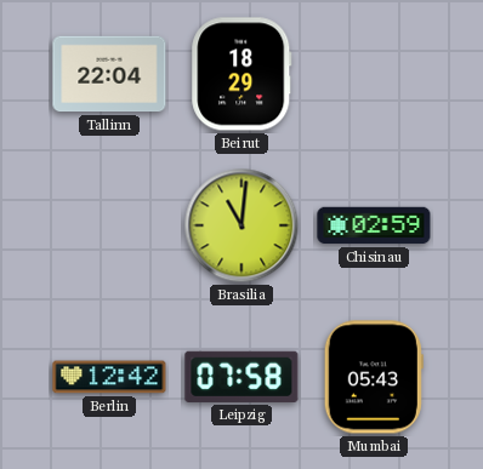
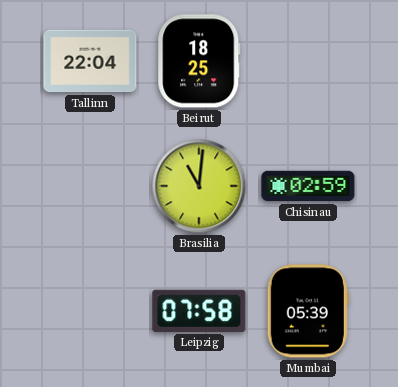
Beirut: 18:29 -> 18:25
Berlin: 12:42 -> none
Mumbai: 05:43 -> 05:39
